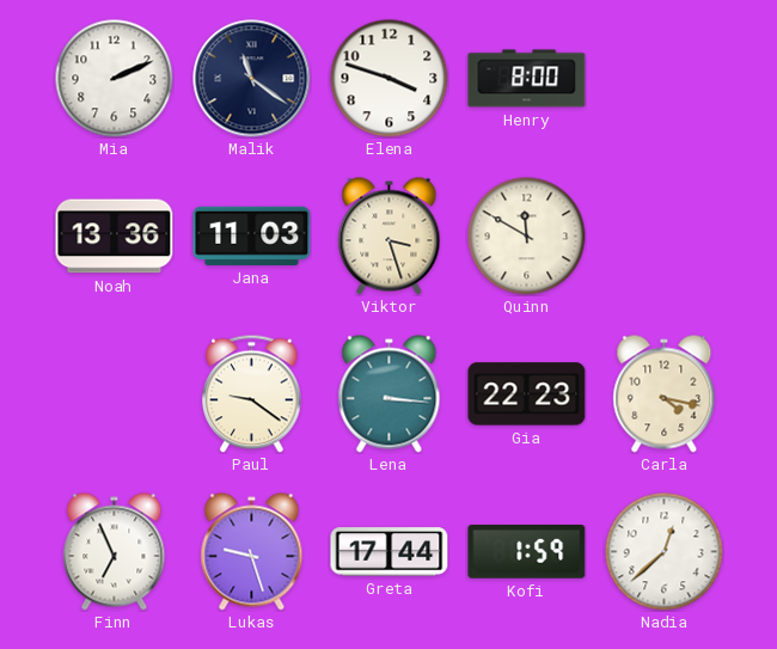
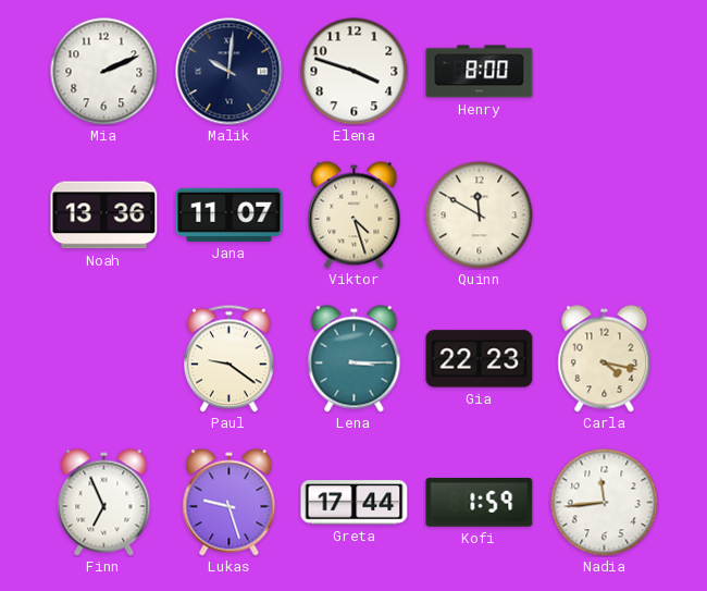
Malik: 11:21 -> 10:01
Jana: 11:03 -> 11:07
Viktor: 3:27 -> 4:27
Lena: 3:16 -> 3:15
Nadia: 12:38 -> 11:44
